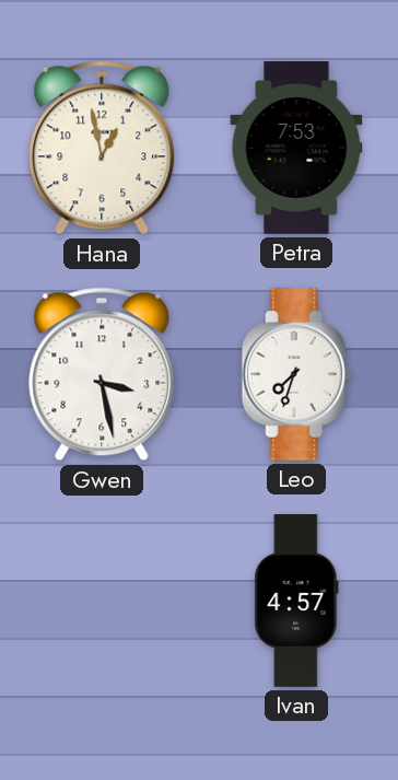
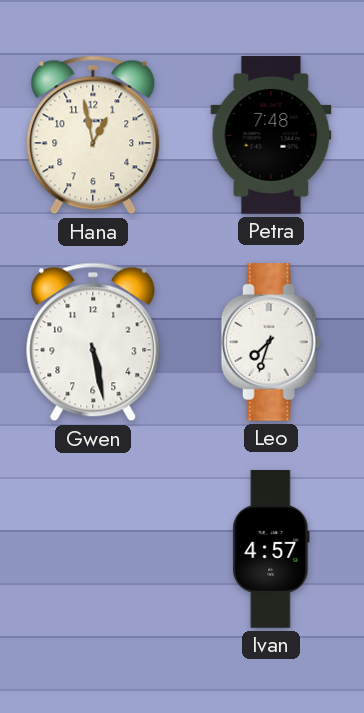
Petra: 7:53 -> 7:48
Gwen: 3:28 -> 5:28
